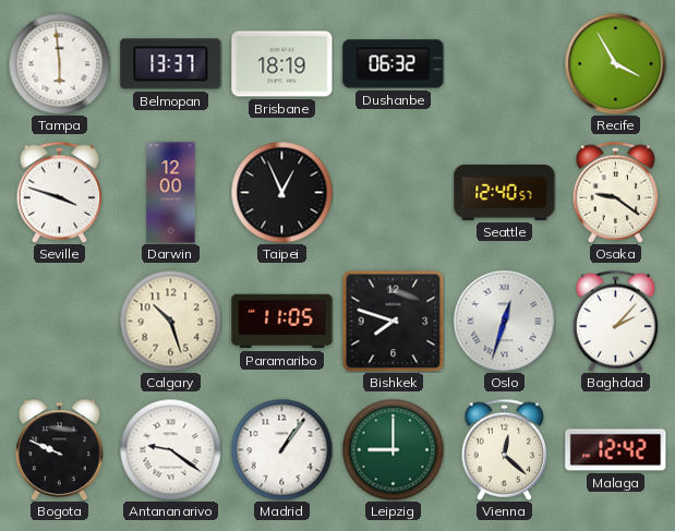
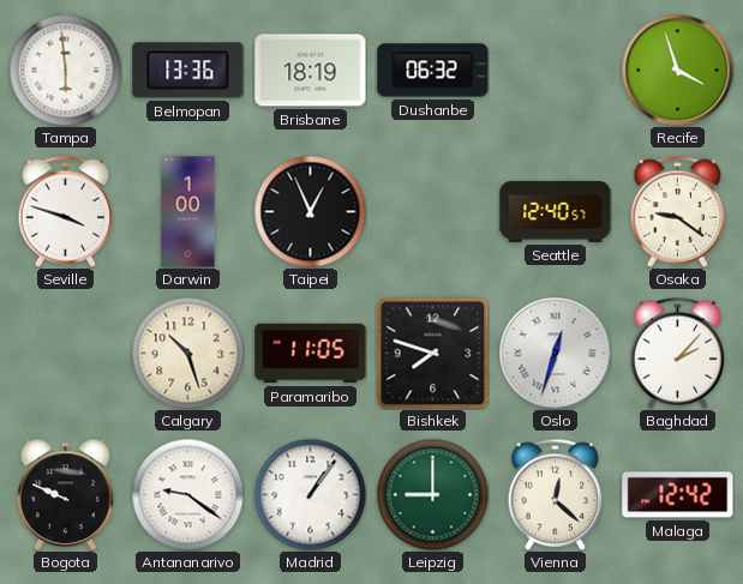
Belmopan: 13:37 -> 13:36
Recife: 3:55 -> 3:57
Darwin: 12:00 -> 1:00
